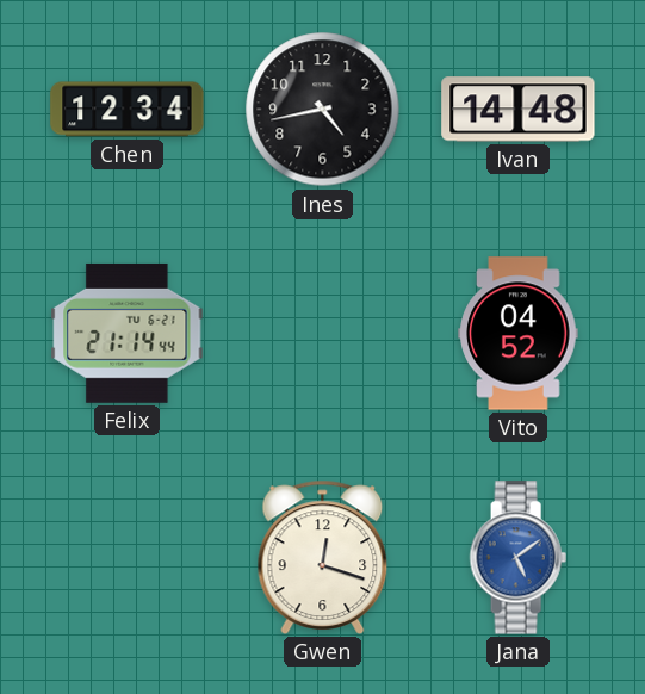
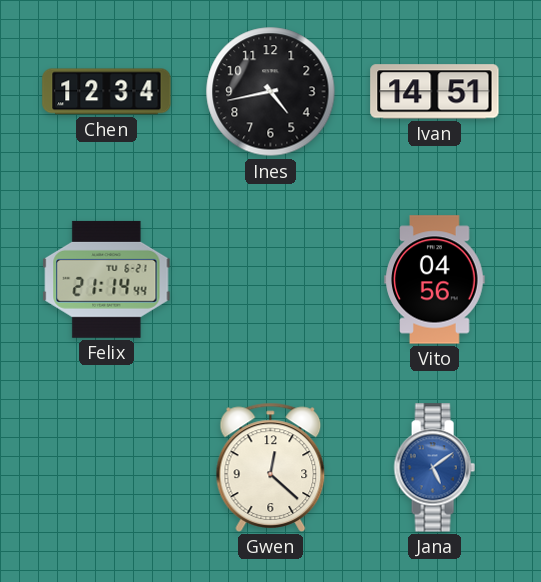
Ivan: 14:48 -> 14:51
Vito: 04:52 -> 04:56
Gwen: 12:18 -> 12:22
